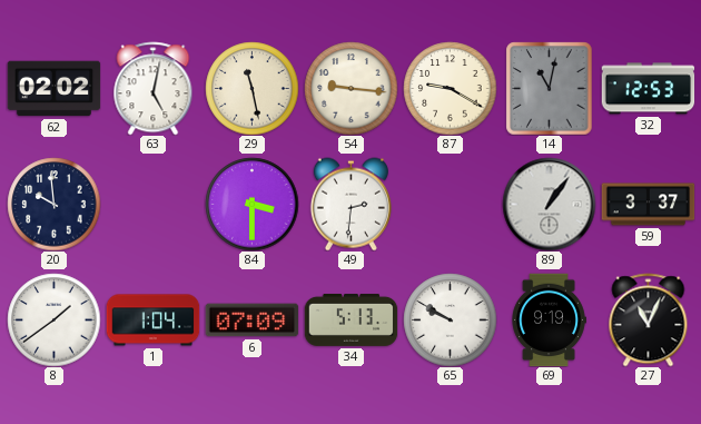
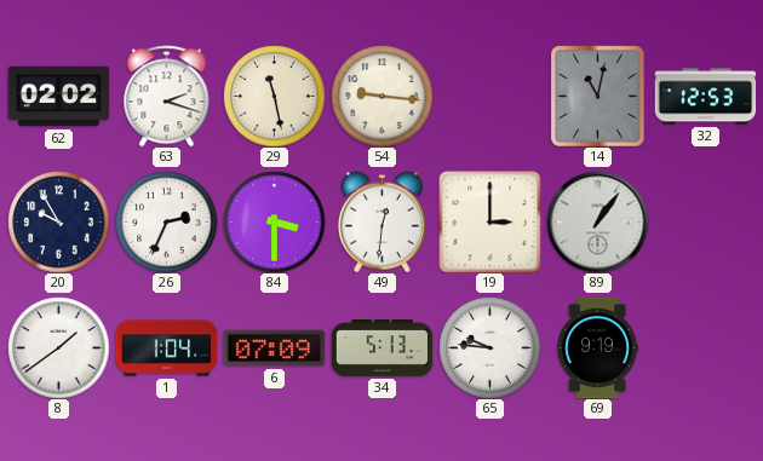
63: 5:02 -> 2:18
87: 9:20 -> none
20: 9:59 -> 9:55
26: none -> 2:34
49: 2:31 -> 12:31
19: none -> 3:00
59: 3:37 -> none
65: 9:50 -> 9:46
27: 11:04 -> none
